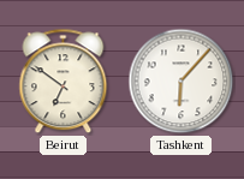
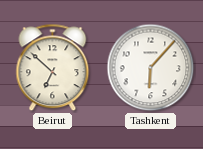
Beirut: 6:51 -> 6:52
